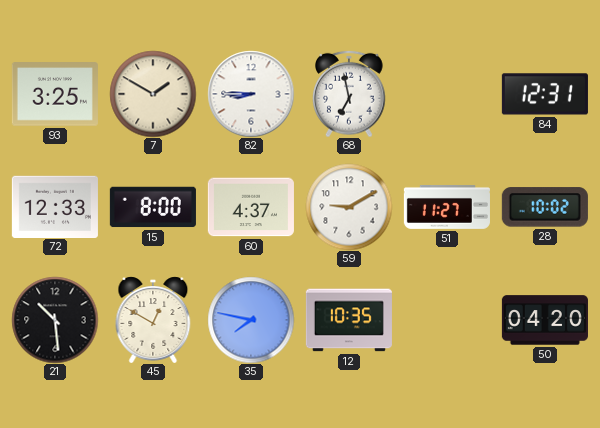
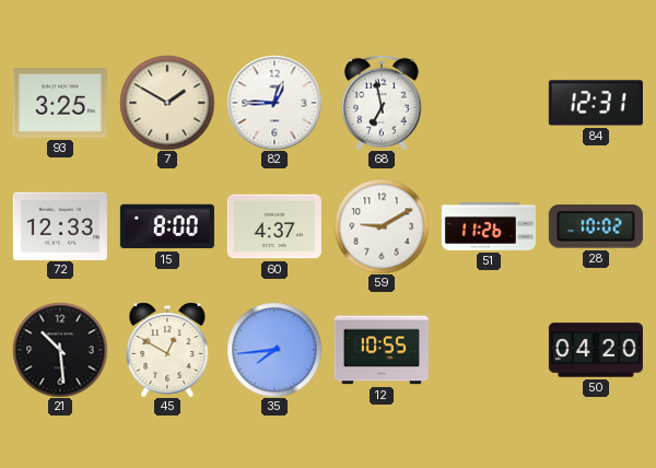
82: 8:45 -> 12:45
51: 11:27 -> 11:26
35: 7:47 -> 7:44
12: 10:35 -> 10:55
